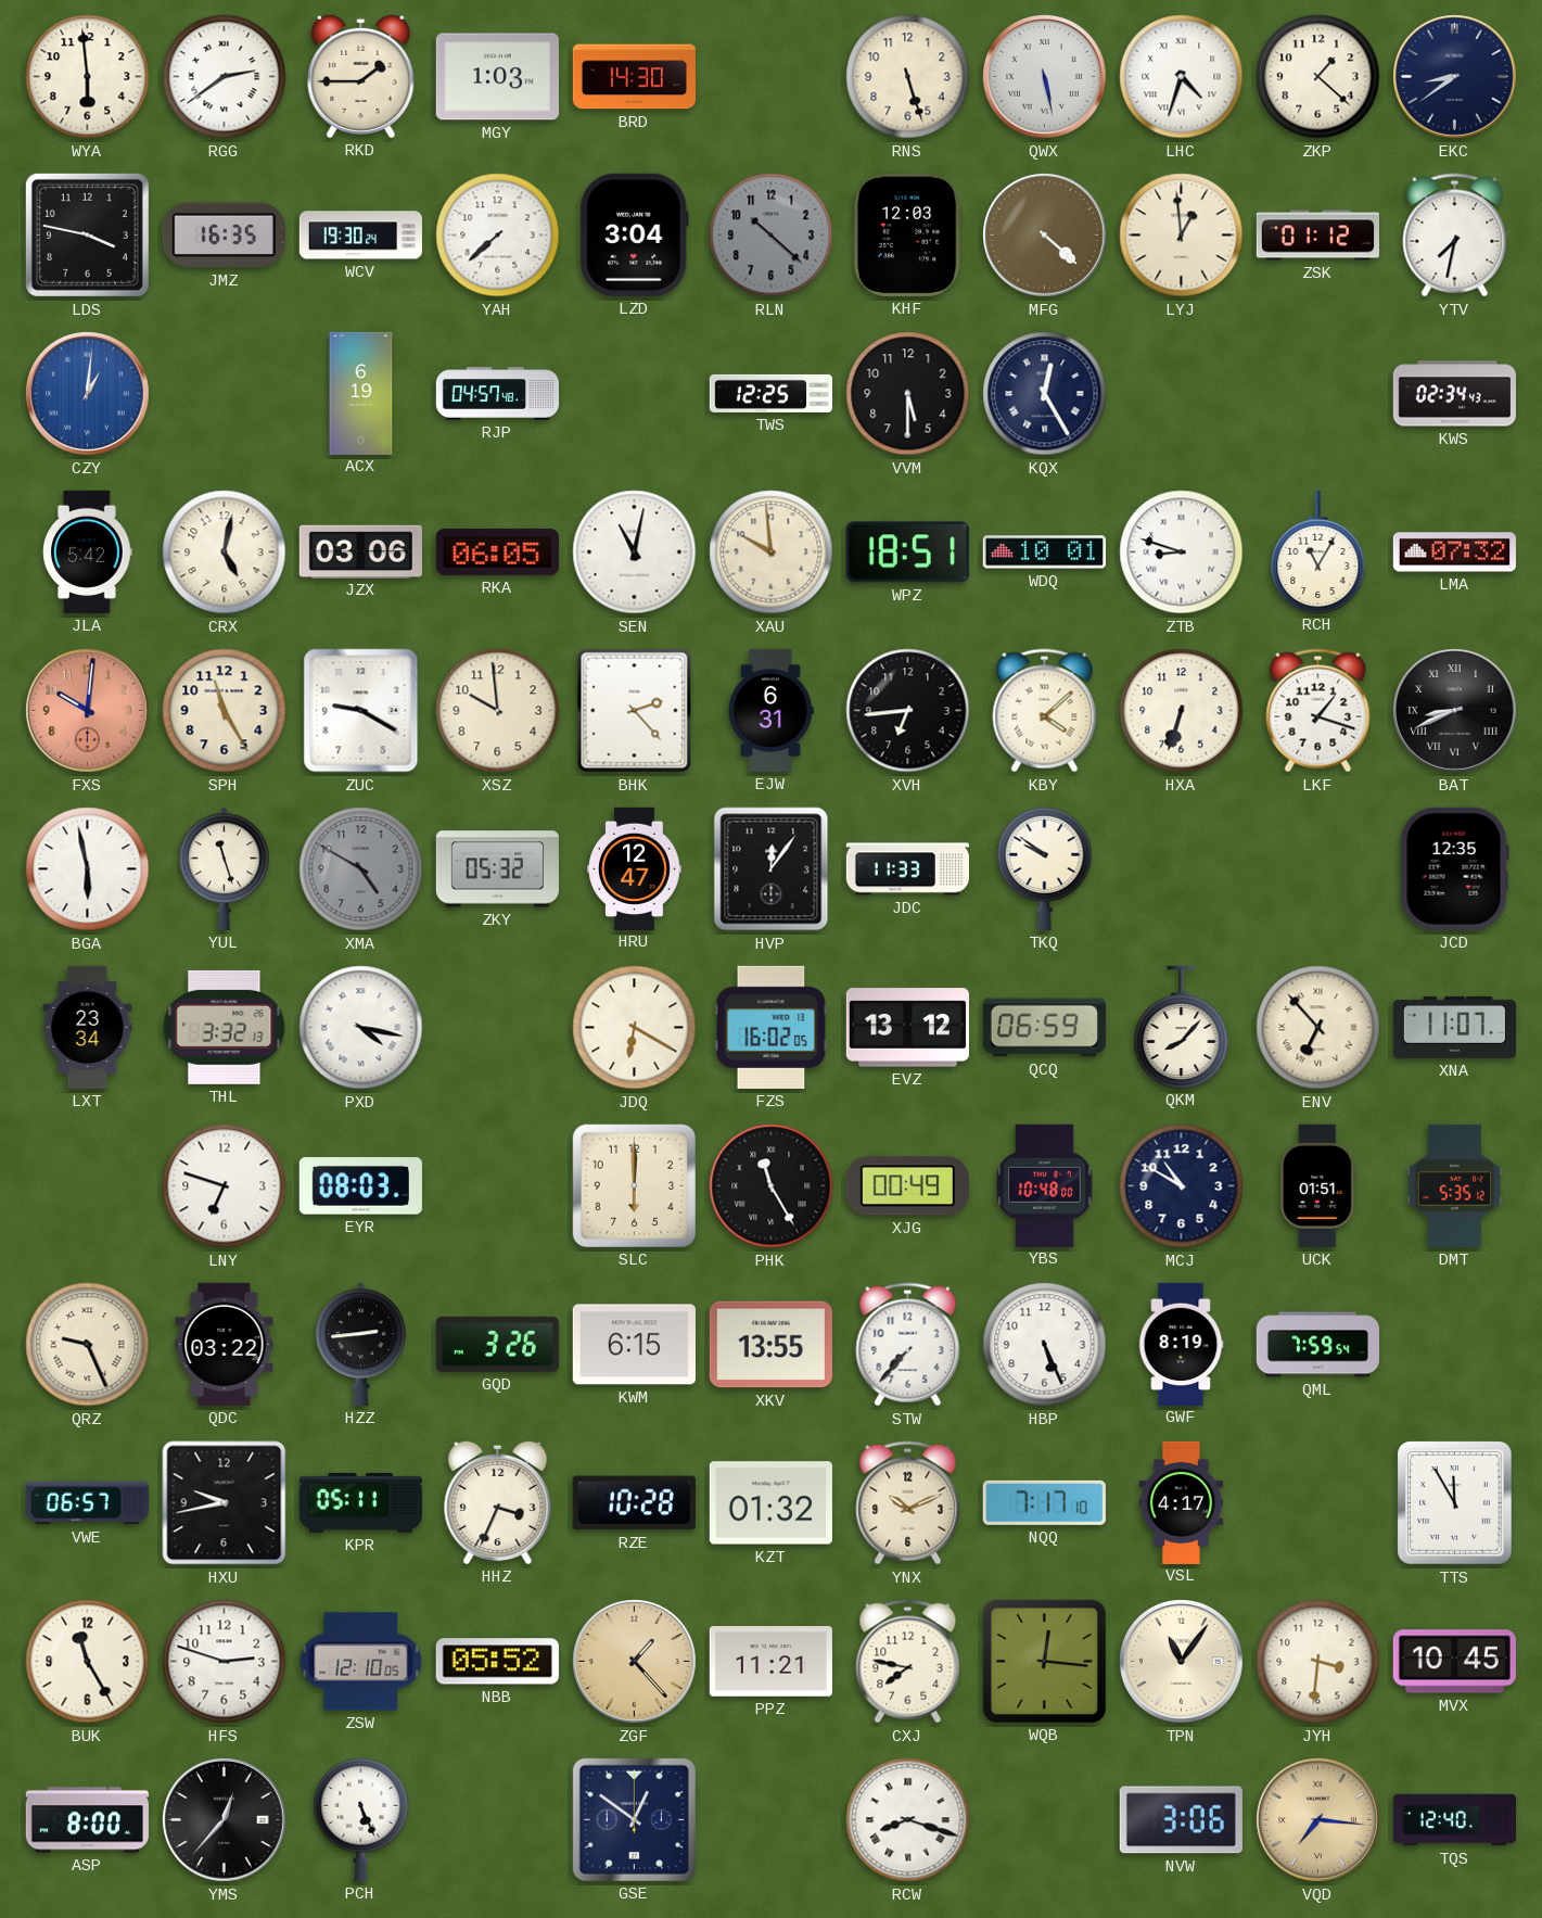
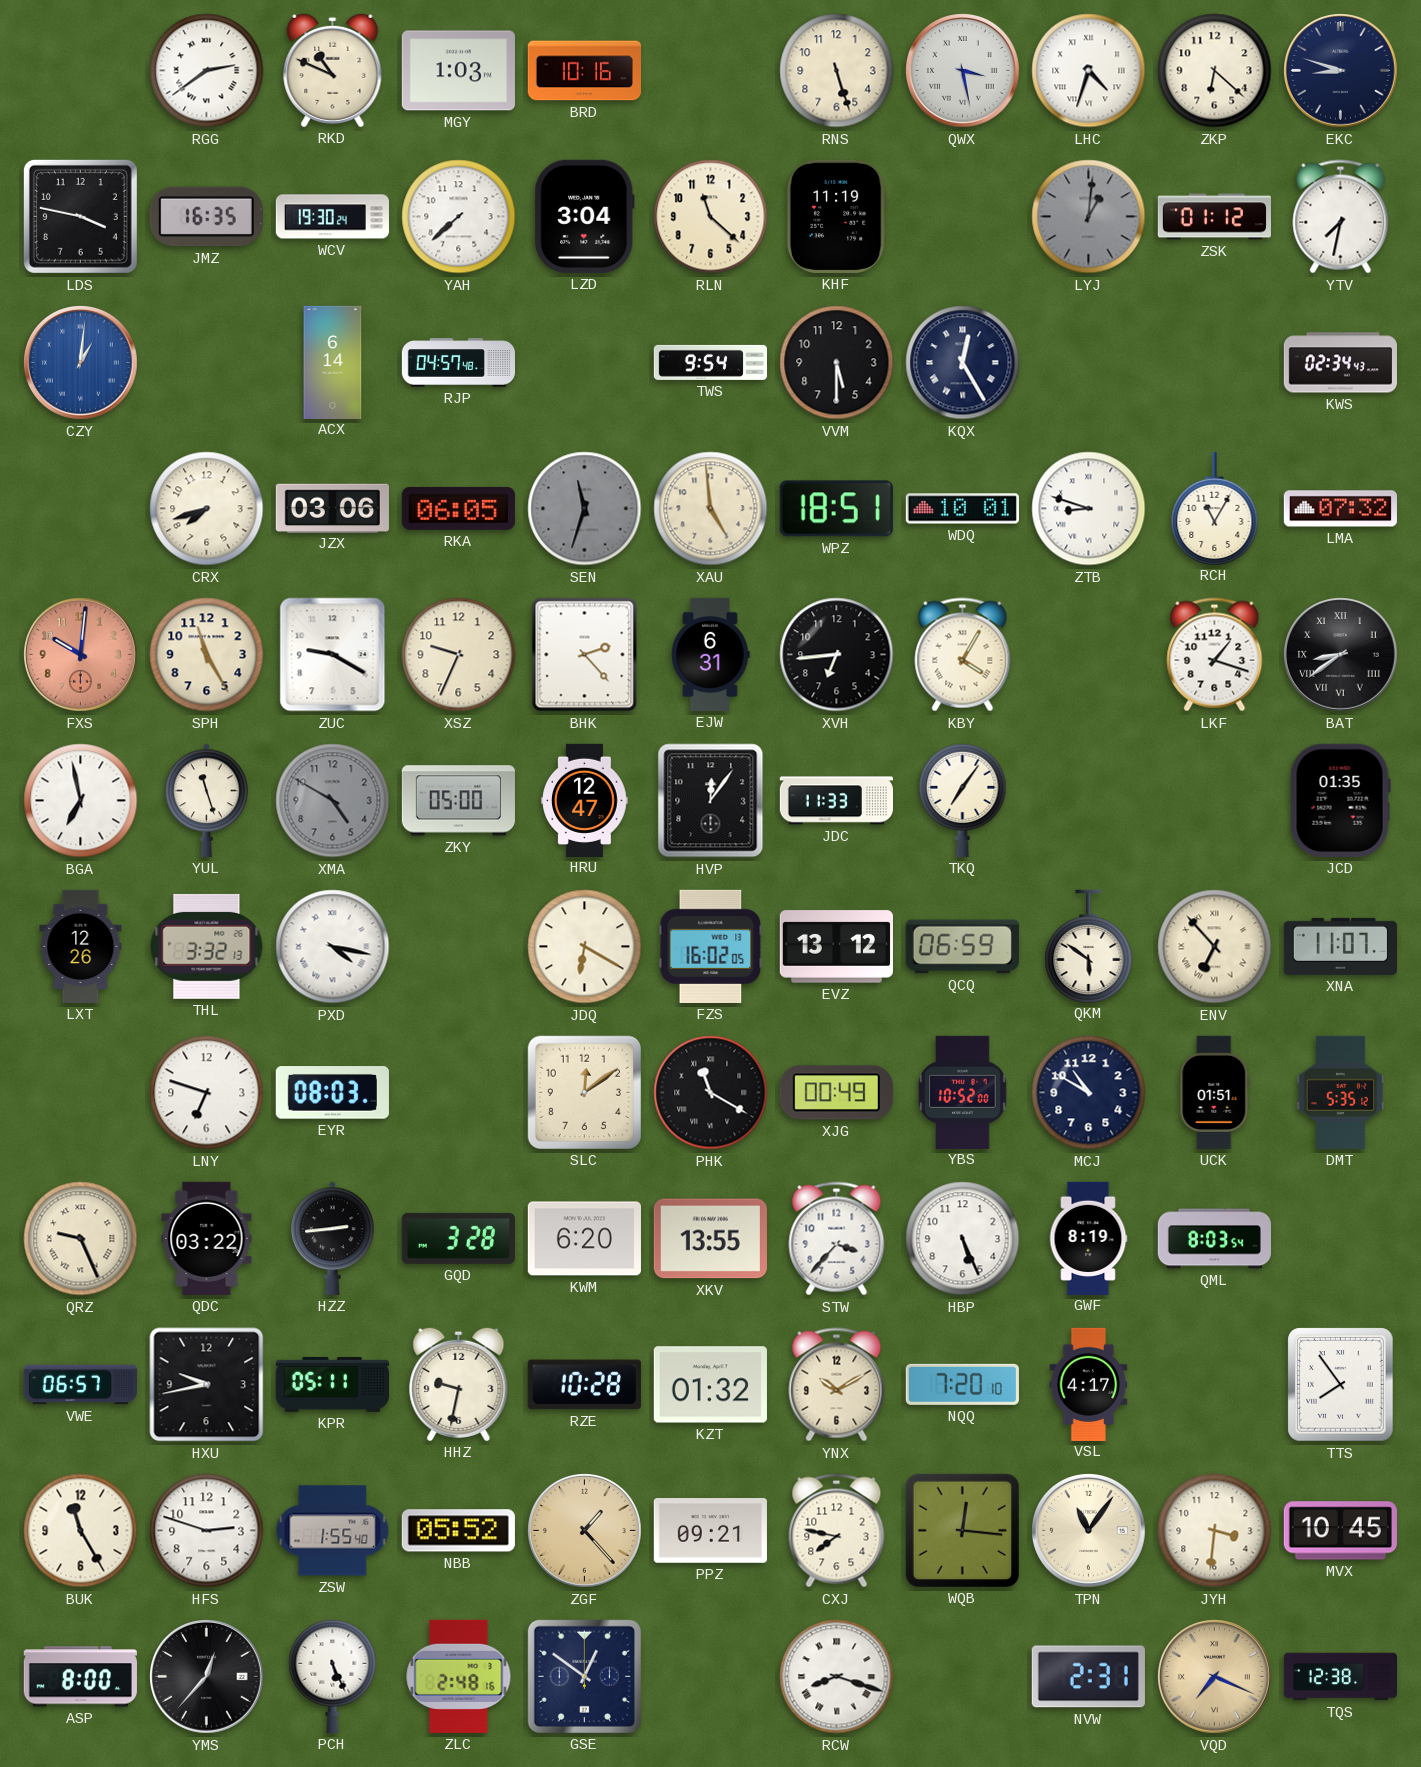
WYA: 5:59 -> none
RKD: 1:45 -> 10:49
BRD: 14:30 -> 10:16
QWX: 5:28 -> 3:28
ZKP: 1:22 -> 6:22
EKC: 8:39 -> 8:48
RLN: 10:22 -> 11:22
RLN dial: grey -> cream
KHF: 12:03 -> 11:19
MFG: 4:22 -> none
LYJ: 12:59 -> 1:01
LYJ dial: cream -> grey
ACX: 6:19 -> 6:14
TWS: 12:25 -> 9:54
JLA: 5:42 -> none
CRX: 5:02 -> 7:42
SEN: 11:02 -> 11:33
SEN dial: white -> grey
XAU: 9:59 -> 4:59
XSZ: 9:59 -> 9:34
KBY: 4:08 -> 4:05
HXA: 6:33 -> none
BAT: 8:41 -> 8:39
BGA: 5:58 -> 6:58
ZKY: 05:32 -> 05:00
TKQ: 9:51 -> 7:06
JCD: 12:35 -> 01:35
LXT: 23:34 -> 12:26
QKM: 8:07 -> 5:51
SLC: 6:00 -> 12:09
PHK: 11:25 -> 11:20
YBS: 10:48 -> 10:52
GQD: 3:26 -> 3:28
KWM: 6:15 -> 6:20
STW: 7:37 -> 3:37
QML: 7:59 -> 8:03
HHZ: 3:34 -> 9:32
YNX: 10:11 -> 10:10
NQQ: 7:17 -> 7:20
TTS: 11:55 -> 7:54
ZSW: 12:10 -> 1:55
PPZ: 11:21 -> 09:21
ZLC: none -> 2:48
NVW: 3:06 -> 2:31
VQD: 7:16 -> 7:19
TQS: 12:40 -> 12:38
